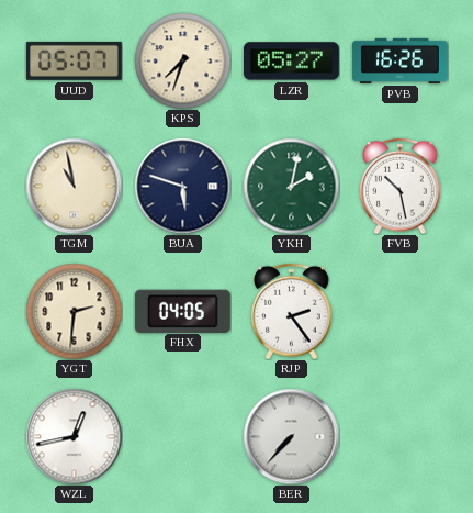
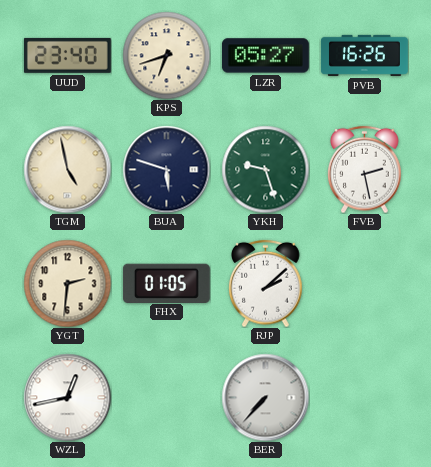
UUD: 05:07 -> 23:40
KPS: 7:33 -> 6:42
TGM: 10:58 -> 4:58
YKH: 2:02 -> 9:27
FVB: 10:28 -> 2:28
FHX: 04:05 -> 01:05
RJP: 2:24 -> 2:08
